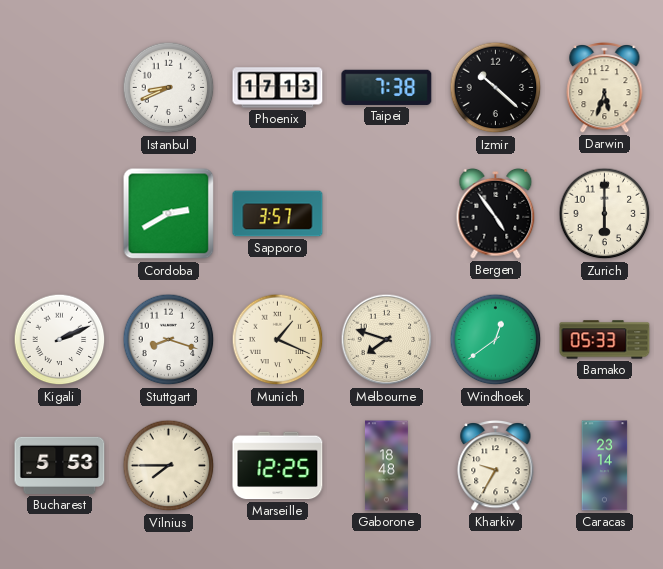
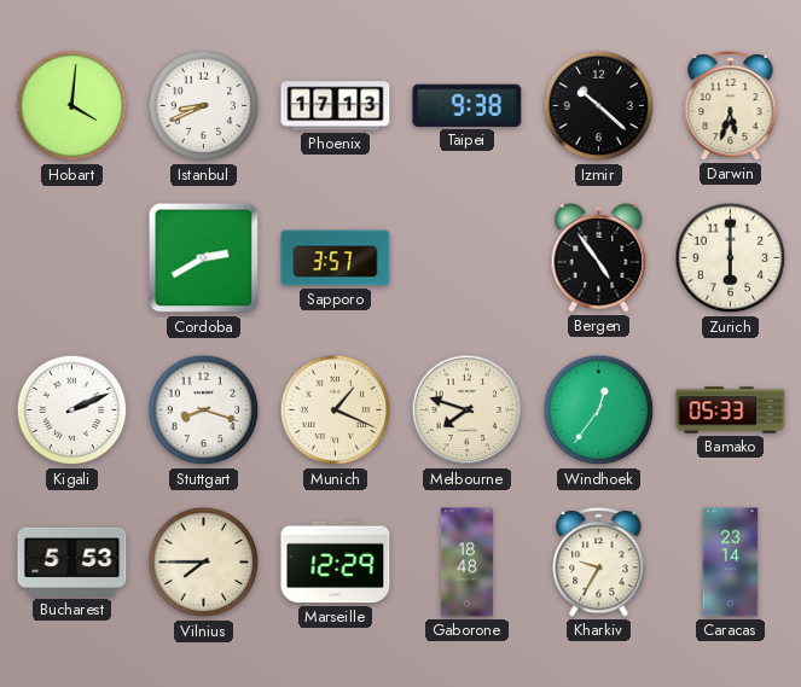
Hobart: none -> 4:01
Taipei: 7:38 -> 9:38
Windhoek: 12:39 -> 12:36
Marseille: 12:25 -> 12:29
